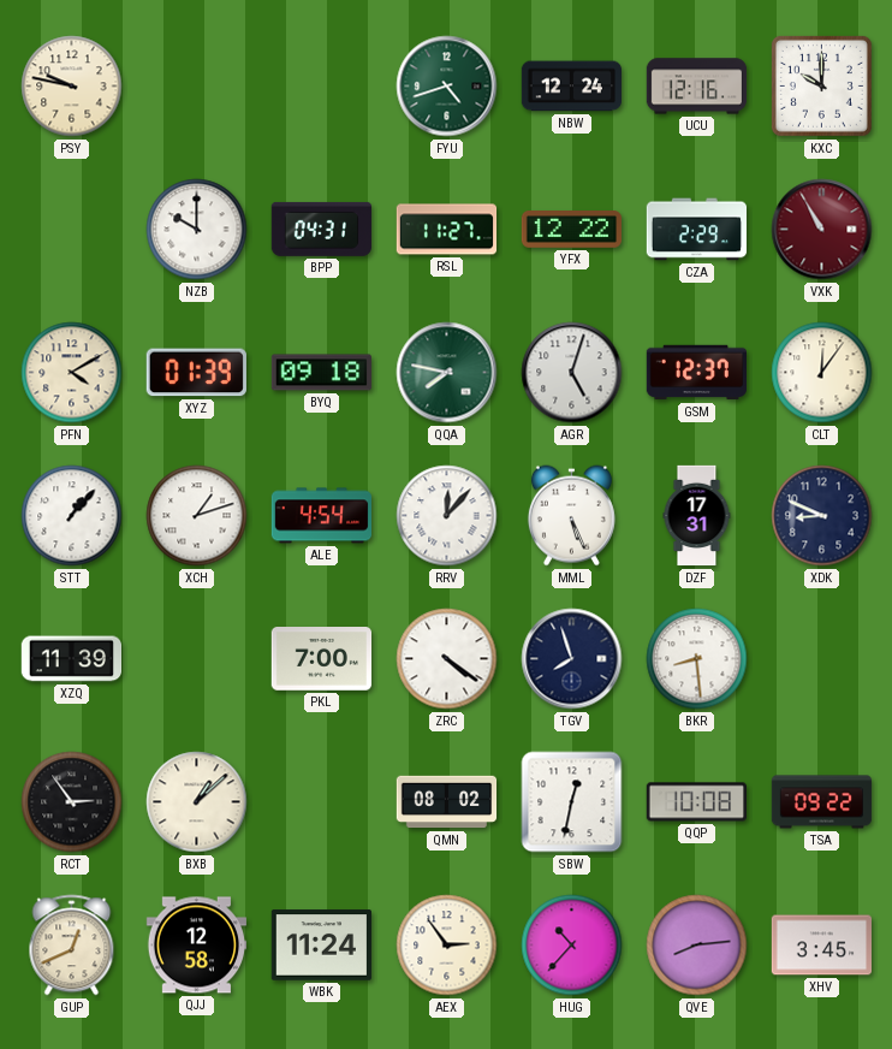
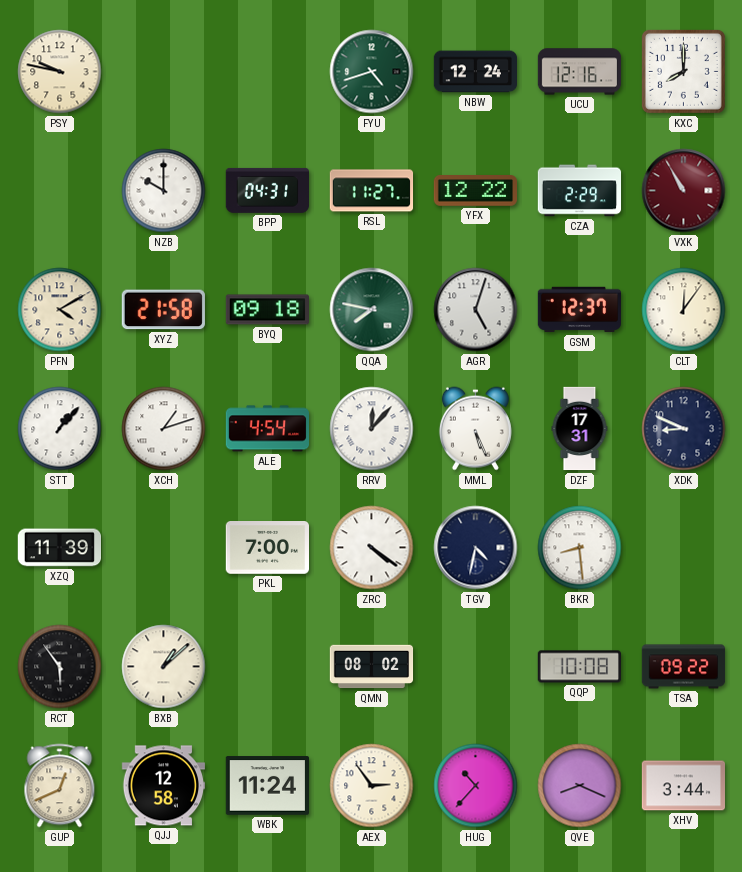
KXC: 10:00 -> 8:00
XYZ: 01:39 -> 21:58
TGV: 7:57 -> 4:32
RCT: 2:54 -> 5:54
SBW: 12:32 -> none
QVE: 8:14 -> 8:19
XHV: 3:45 -> 3:44
